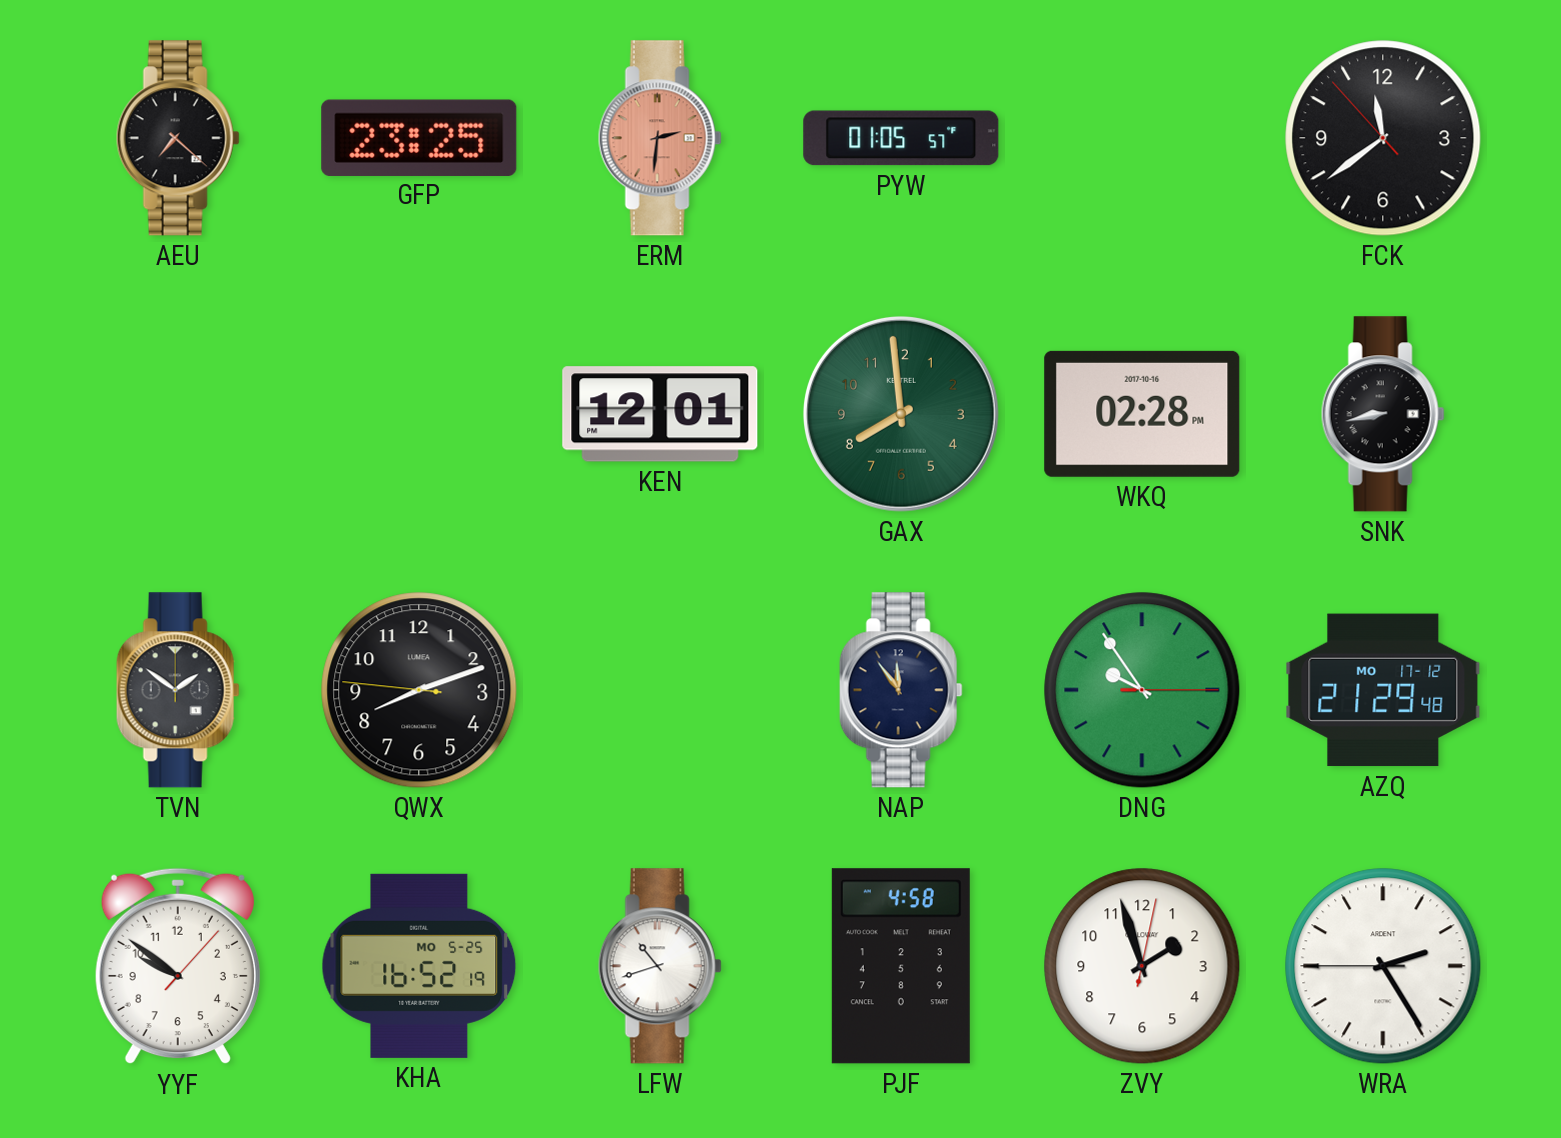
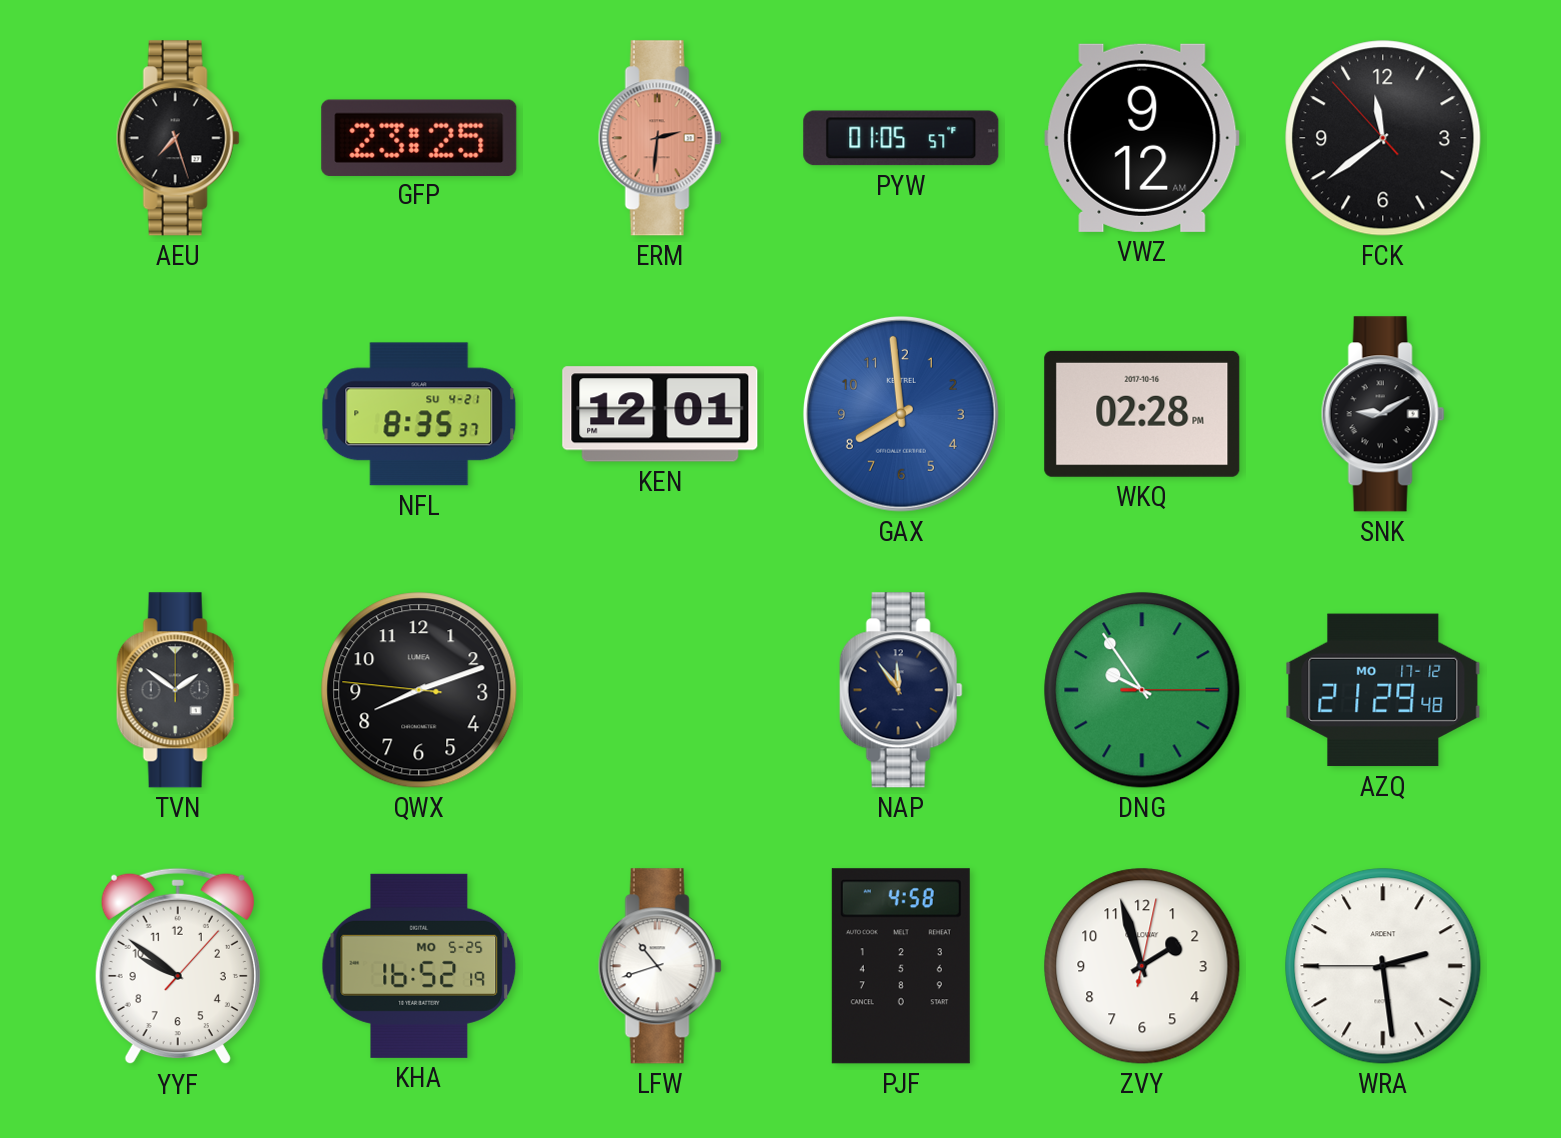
AEU: 7:22 -> 7:27
VWZ: none -> 9:12
NFL: none -> 8:35
GAX dial: green -> blue
SNK: 8:43 -> 9:10
WRA: 2:24 -> 2:28
